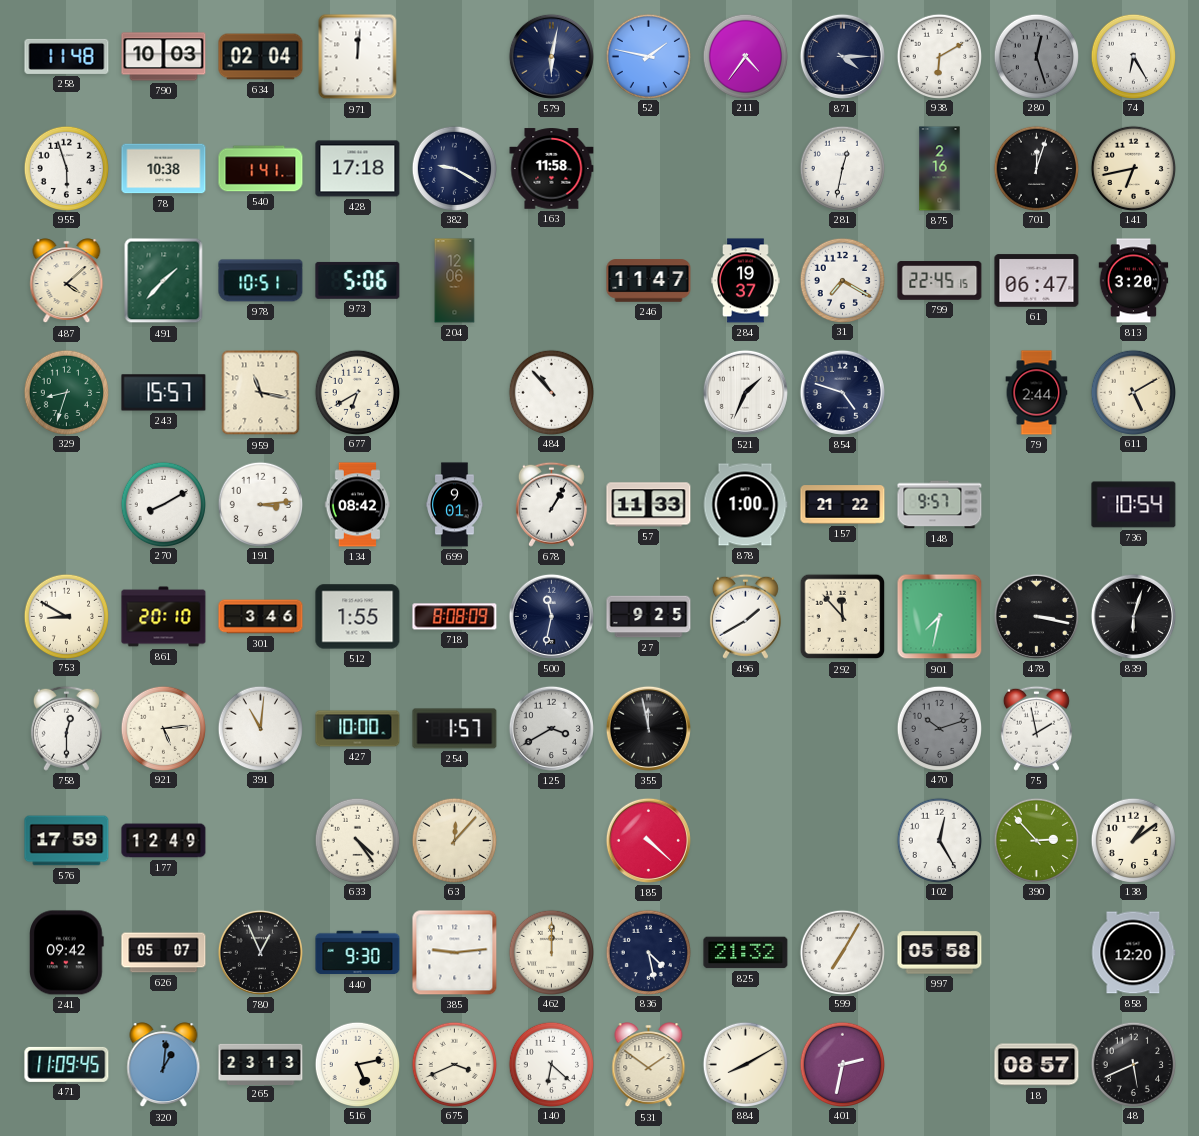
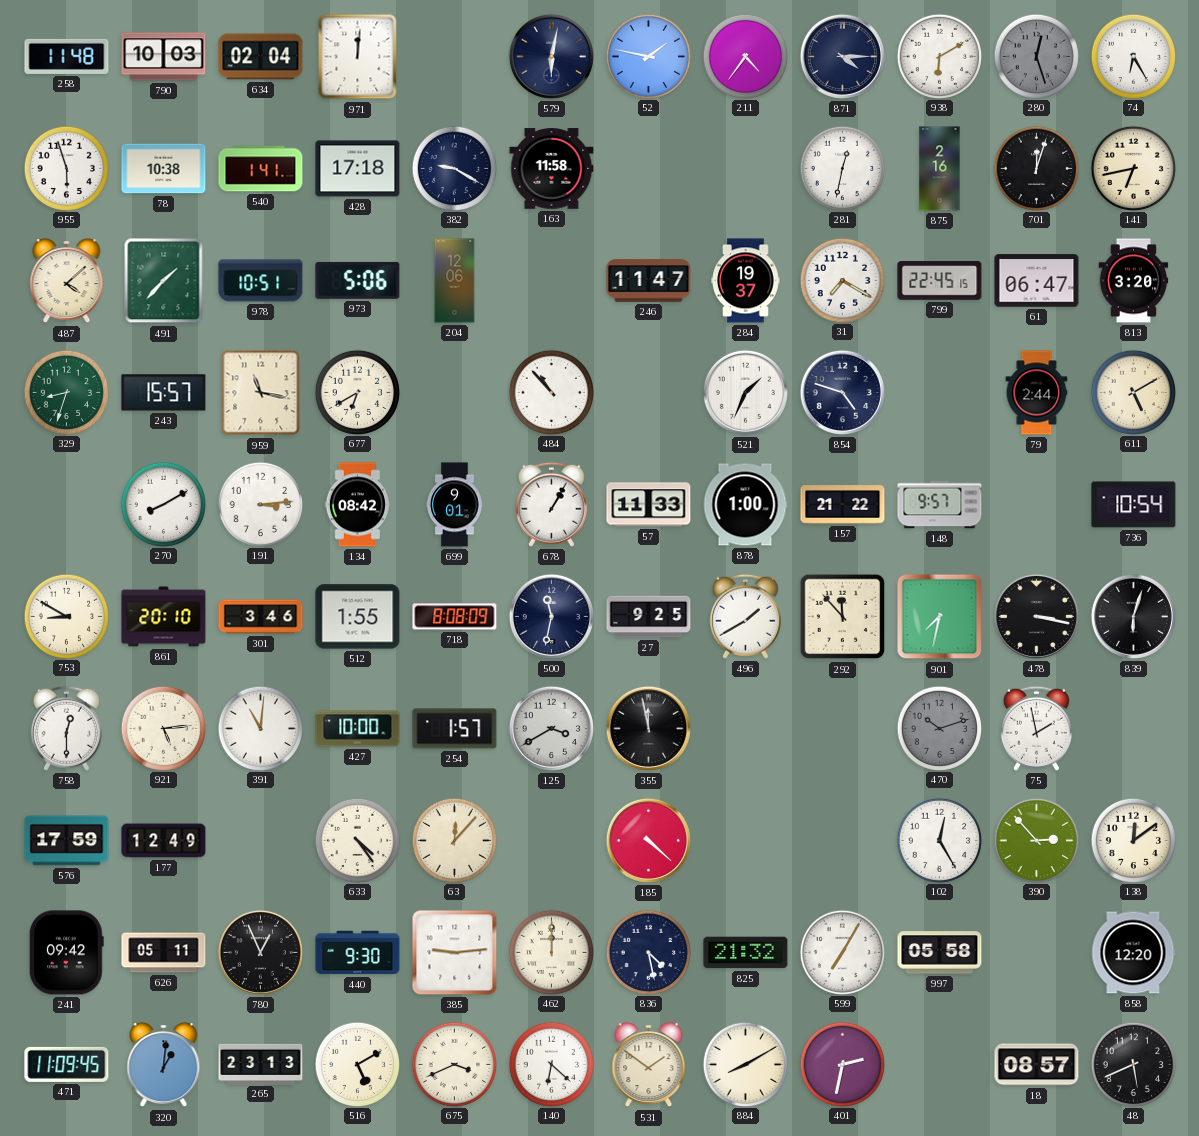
138: 1:09 -> 12:09
626: 05:07 -> 05:11
516: 5:13 -> 5:10
